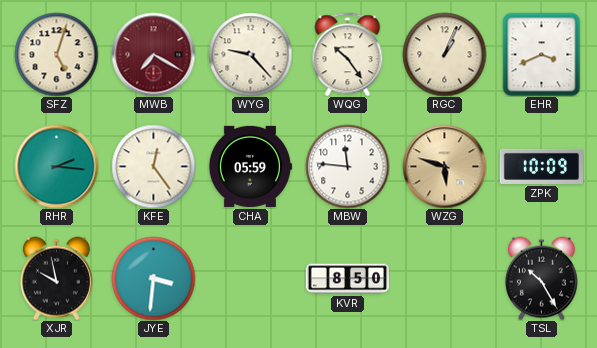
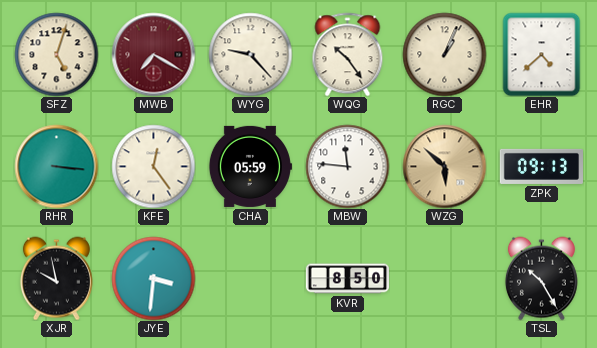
EHR: 3:41 -> 4:38
RHR: 2:16 -> 3:16
WZG: 5:48 -> 5:52
ZPK: 10:09 -> 09:13
